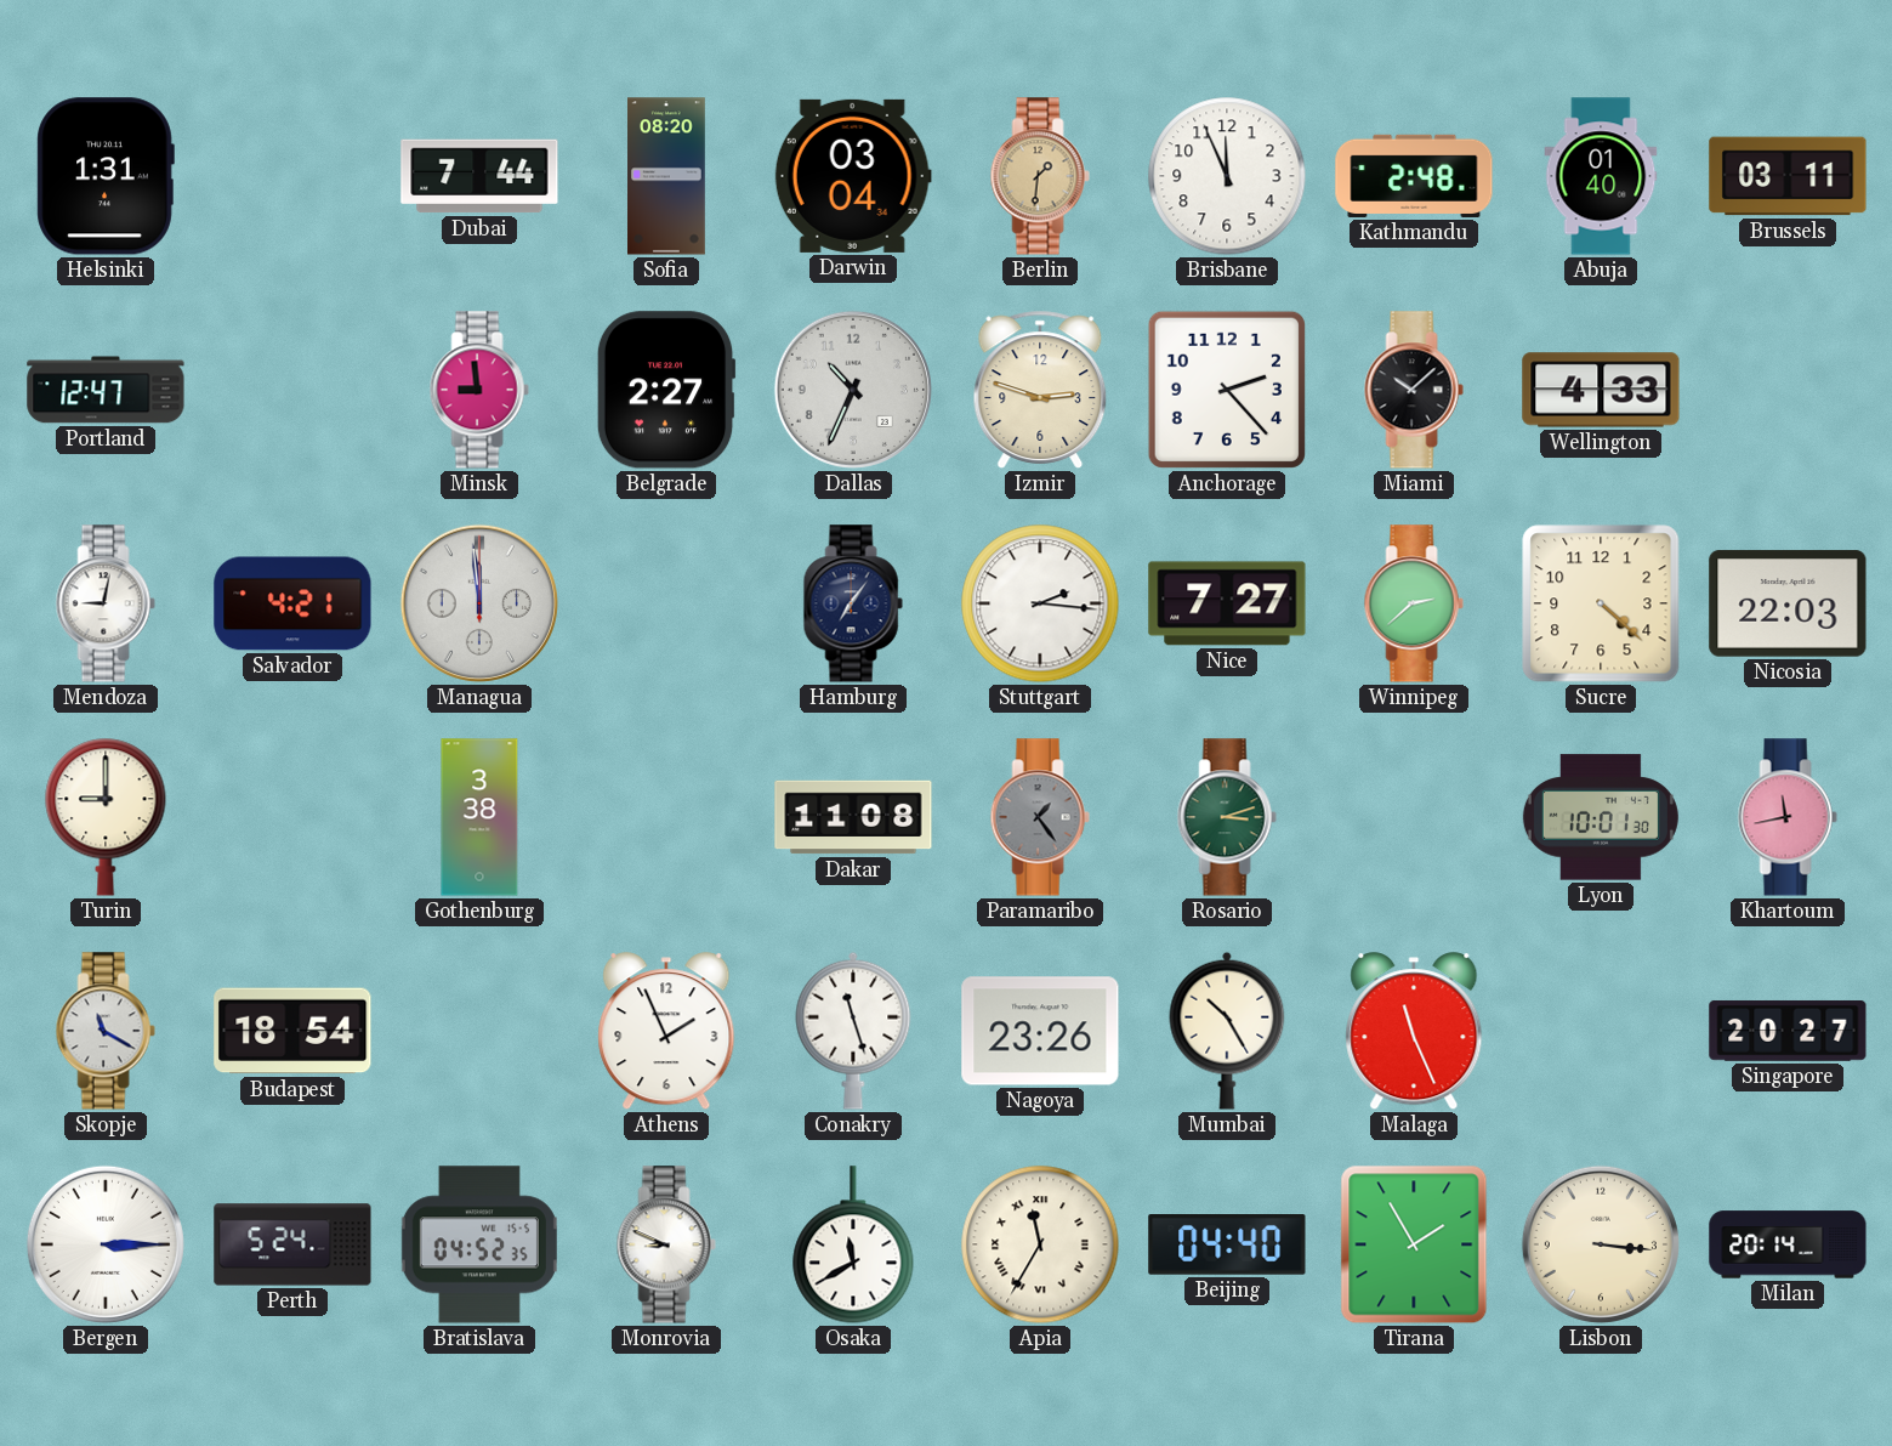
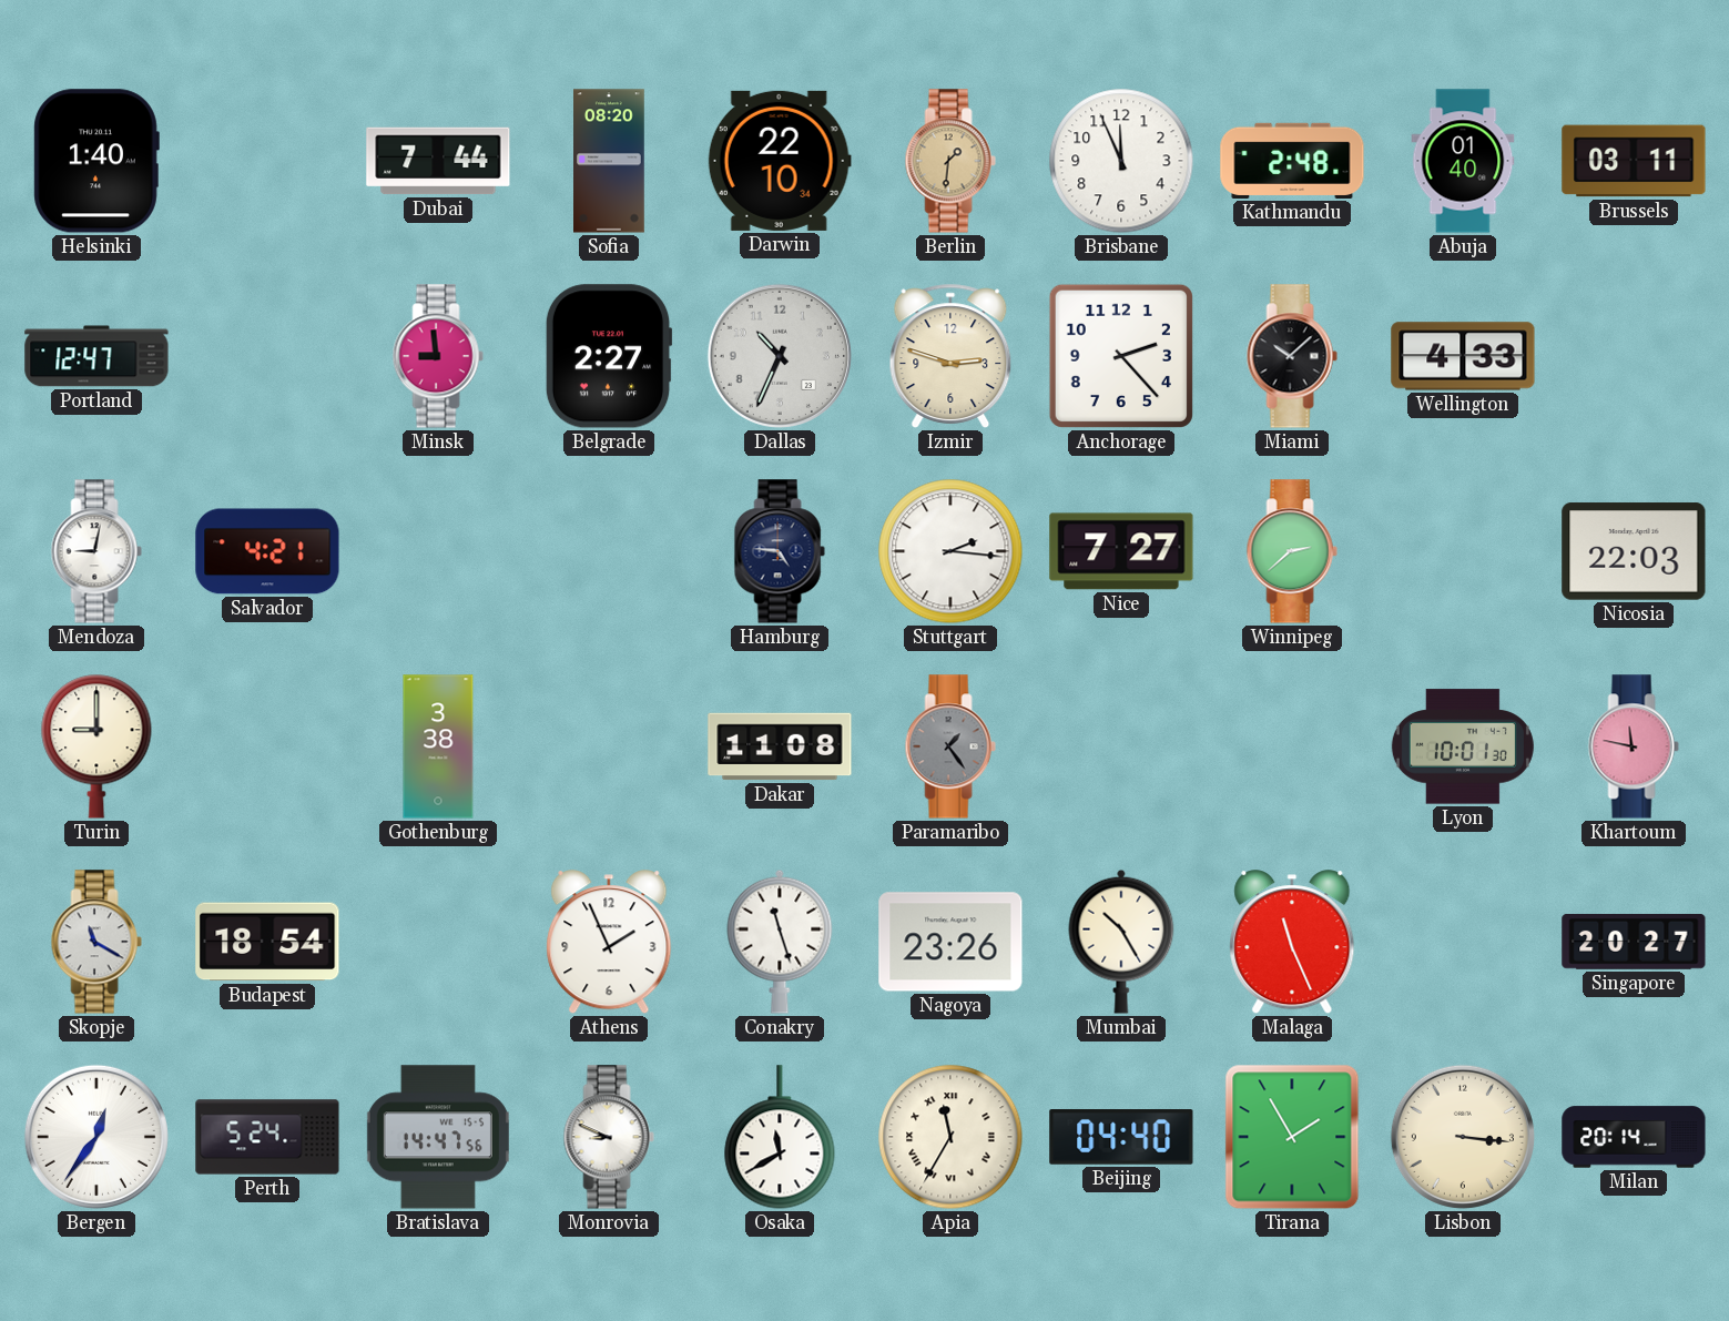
Helsinki: 1:31 -> 1:40
Darwin: 03:04 -> 22:10
Managua: 11:59 -> none
Hamburg: 7:06 -> 4:46
Sucre: 4:22 -> none
Rosario: 3:12 -> none
Khartoum: 11:43 -> 11:47
Bergen: 3:15 -> 12:36
Bratislava: 04:52 -> 14:47
